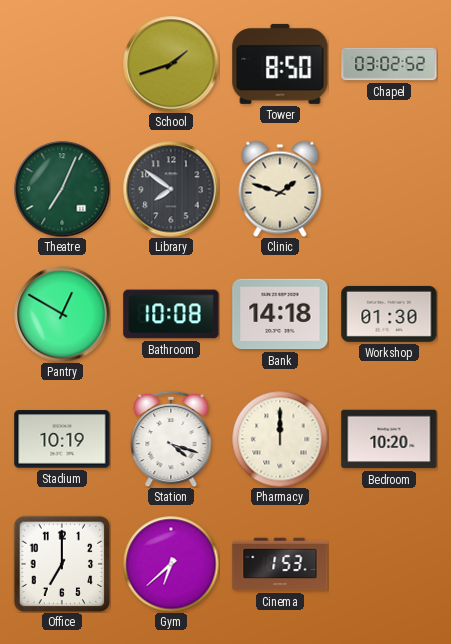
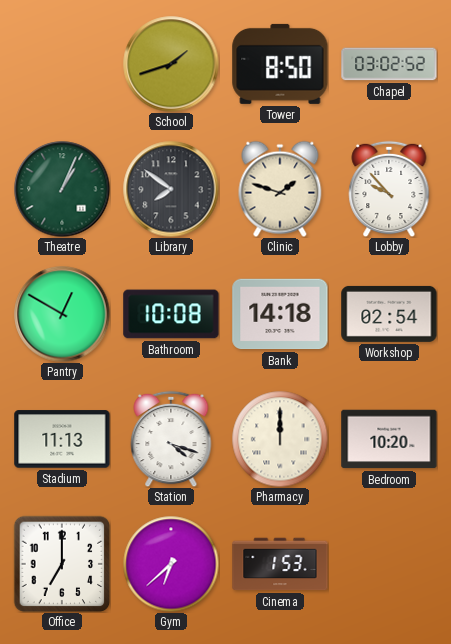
Theatre: 7:04 -> 1:04
Lobby: none -> 9:53
Workshop: 01:30 -> 02:54
Stadium: 10:19 -> 11:13
